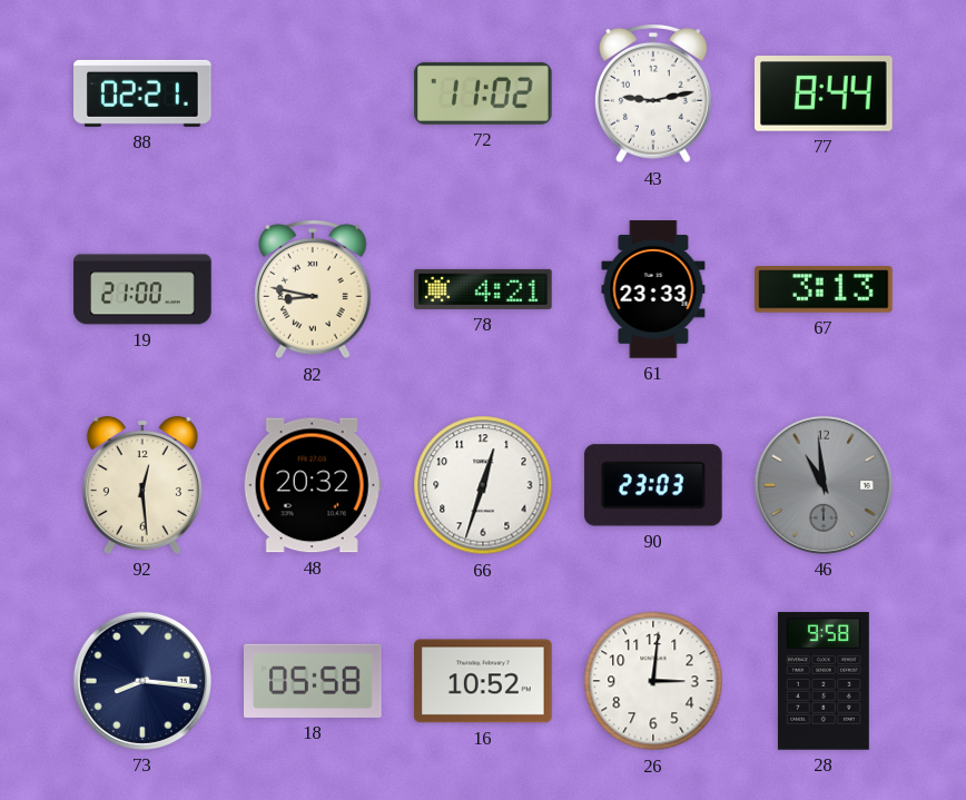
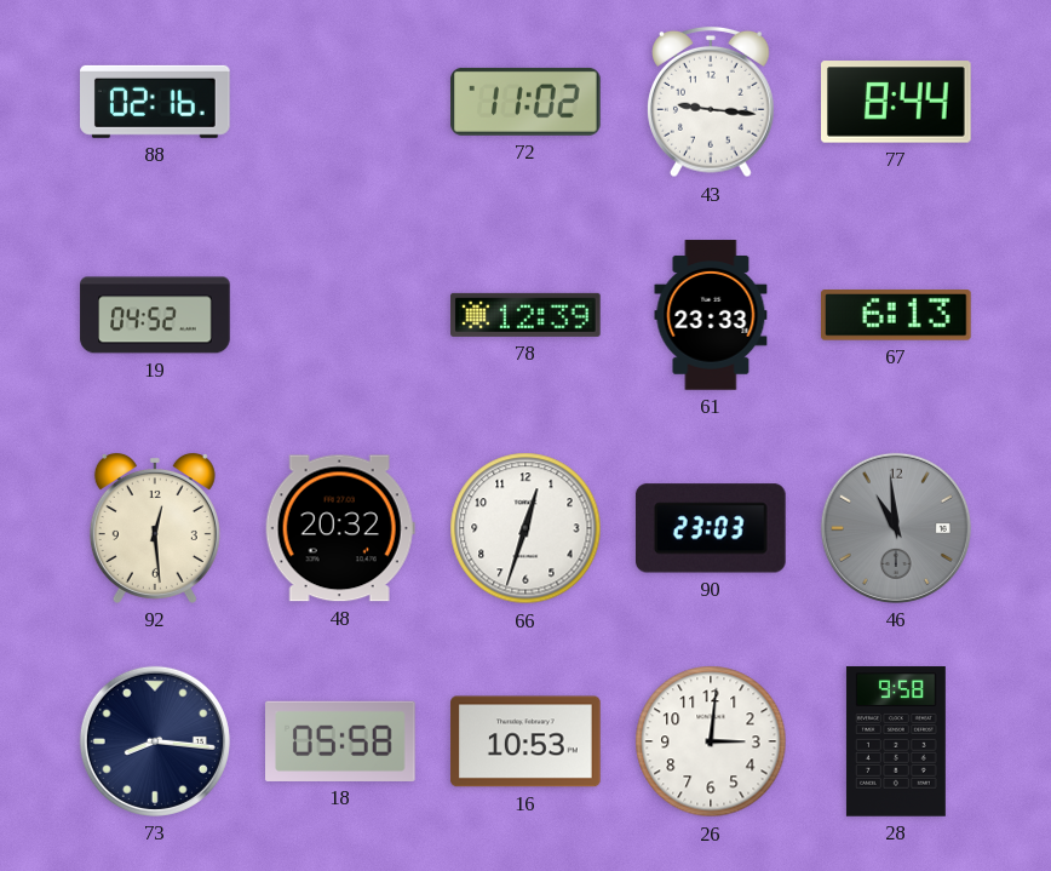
88: 02:21 -> 02:16
43: 9:13 -> 9:16
19: 21:00 -> 04:52
82: 8:47 -> none
78: 4:21 -> 12:39
67: 3:13 -> 6:13
16: 10:52 -> 10:53
